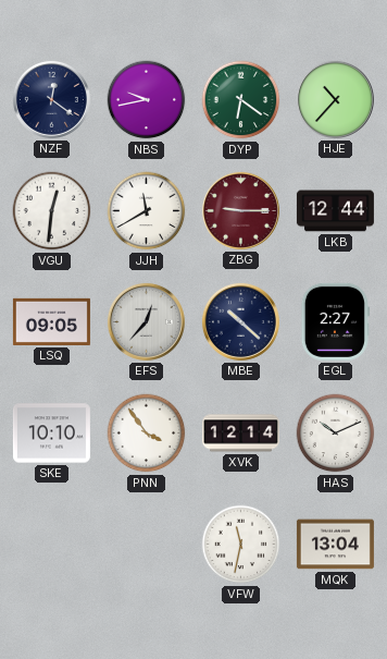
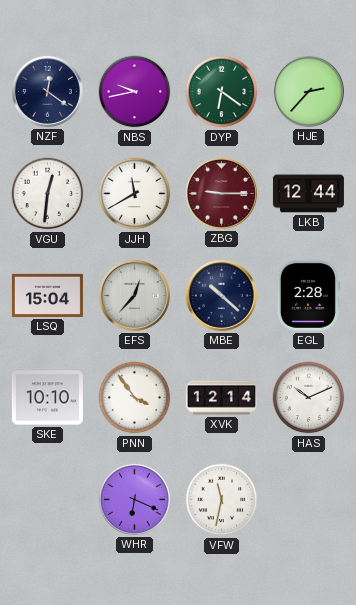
HJE: 10:37 -> 2:37
LSQ: 09:05 -> 15:04
EGL: 2:27 -> 2:28
WHR: none -> 6:19
MQK: 13:04 -> none
